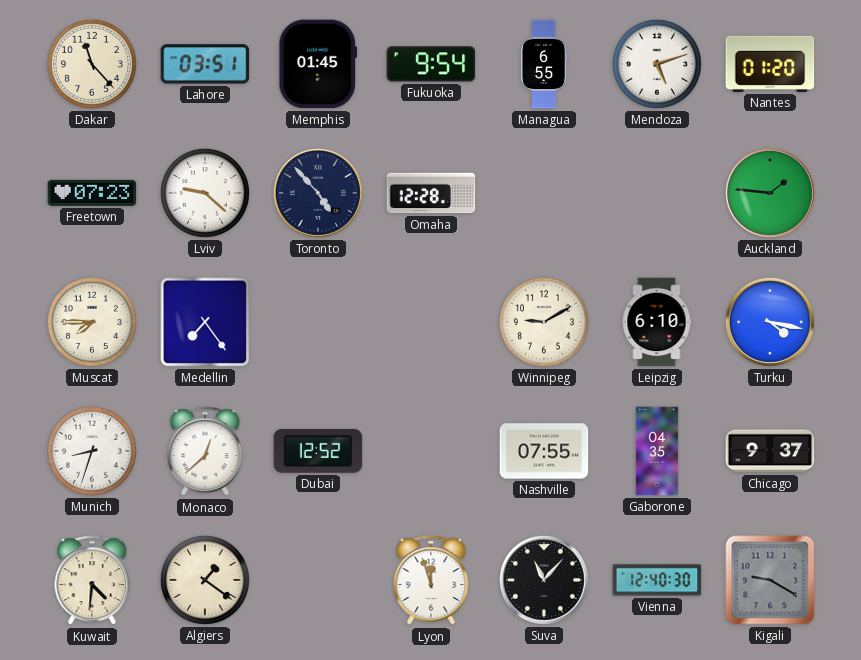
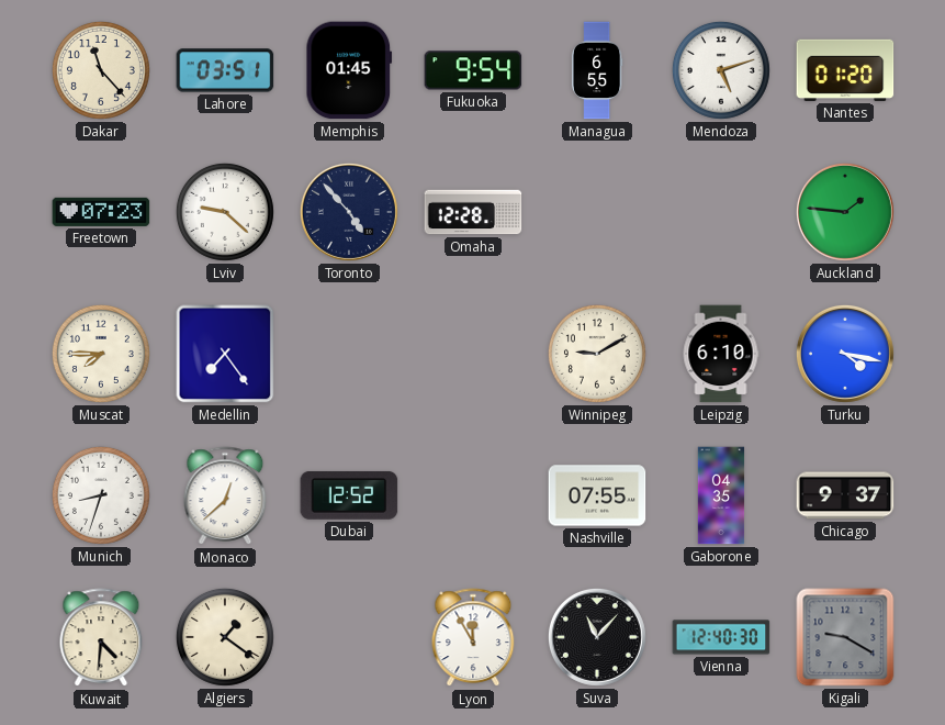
Lyon: 11:57 -> 11:55
